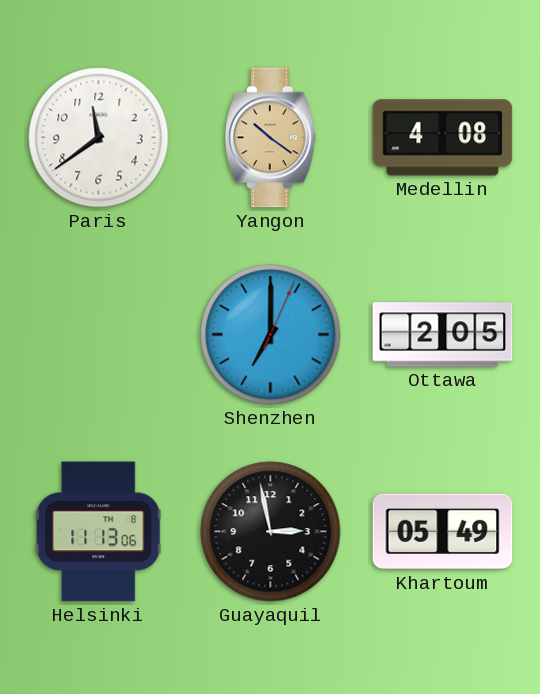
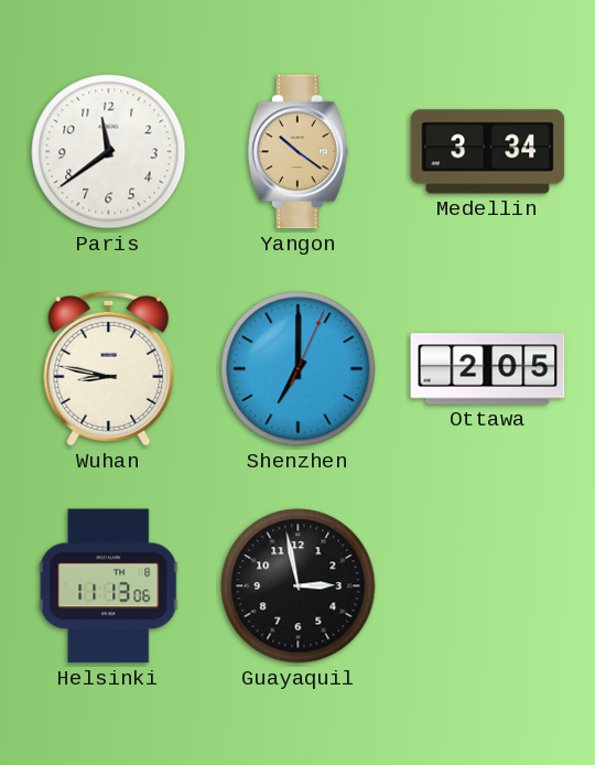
Medellin: 4:08 -> 3:34
Wuhan: none -> 8:47
Khartoum: 05:49 -> none
